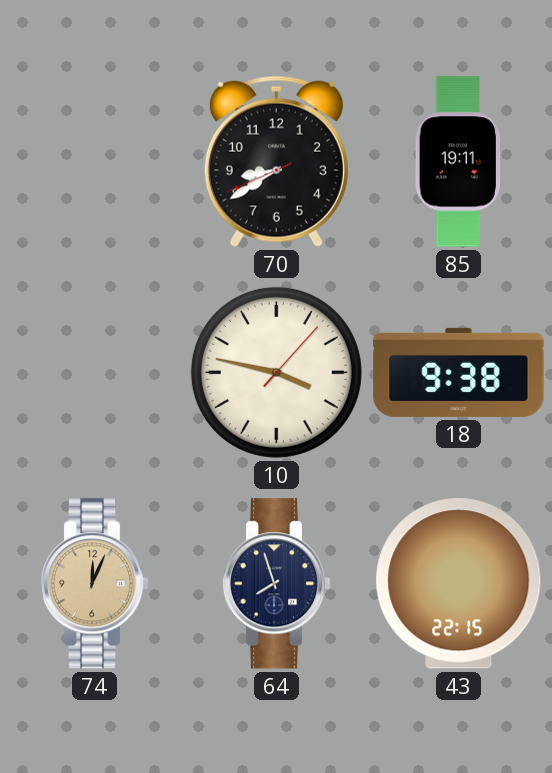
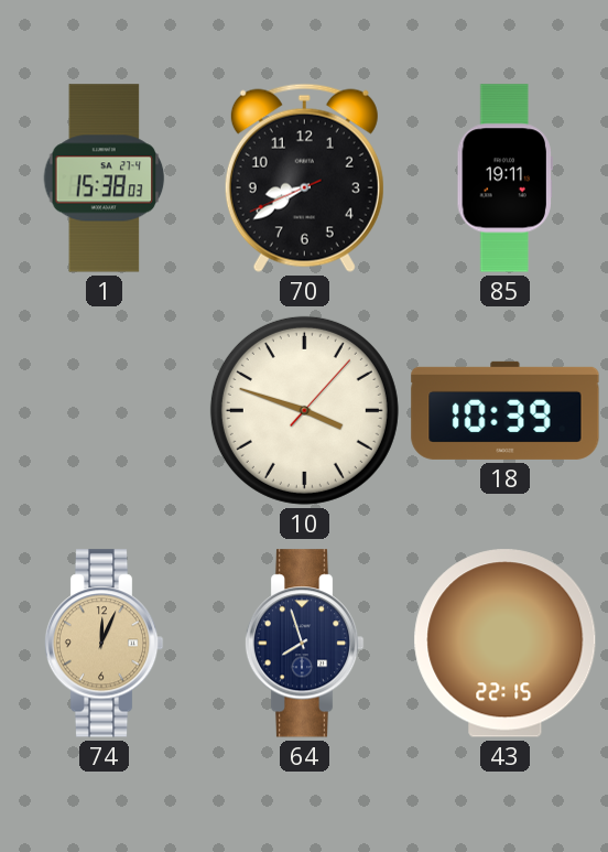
1: none -> 15:38
10: 3:47 -> 3:48
18: 9:38 -> 10:39
